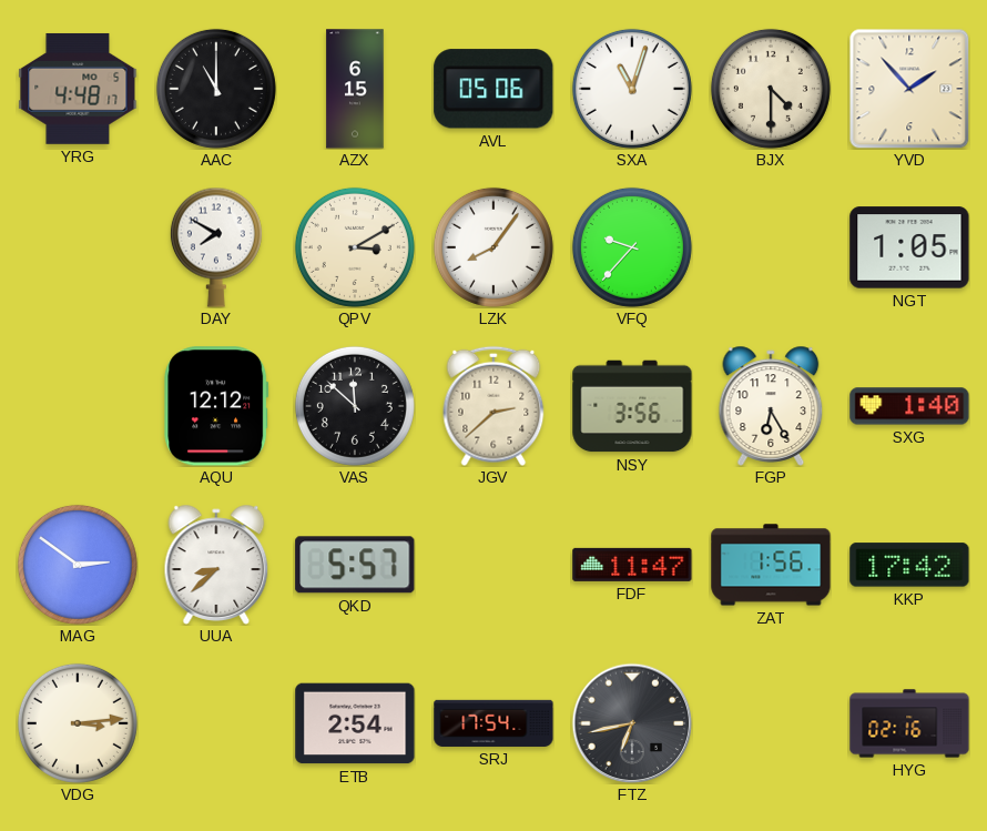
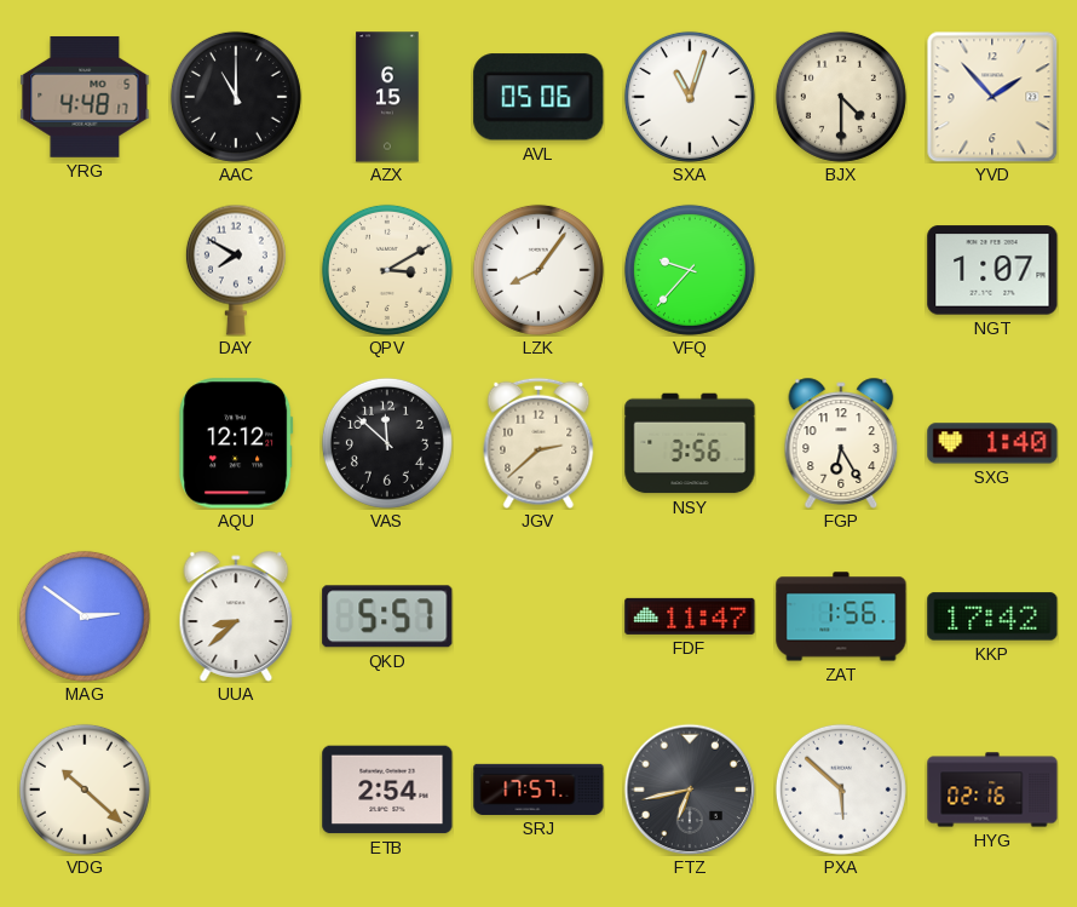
NGT: 1:05 -> 1:07
VDG: 3:14 -> 10:22
SRJ: 17:54 -> 17:57
PXA: none -> 5:52
